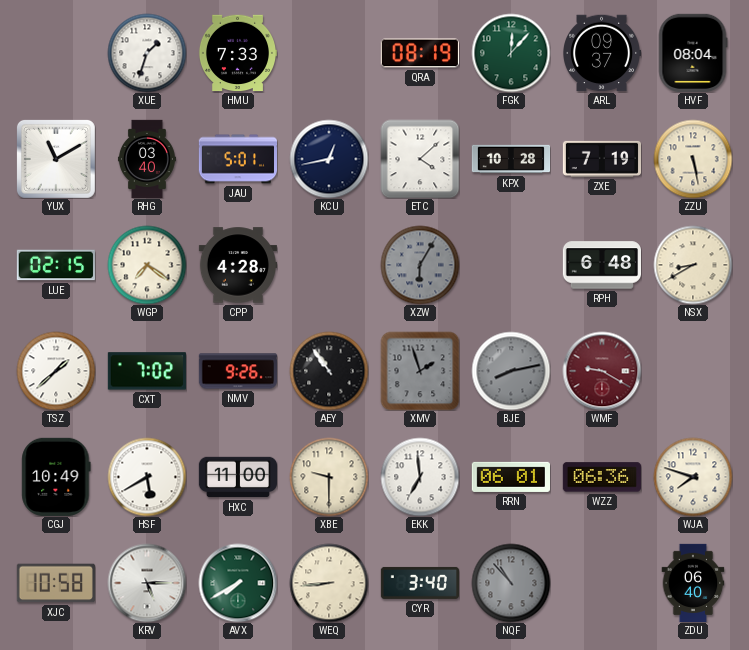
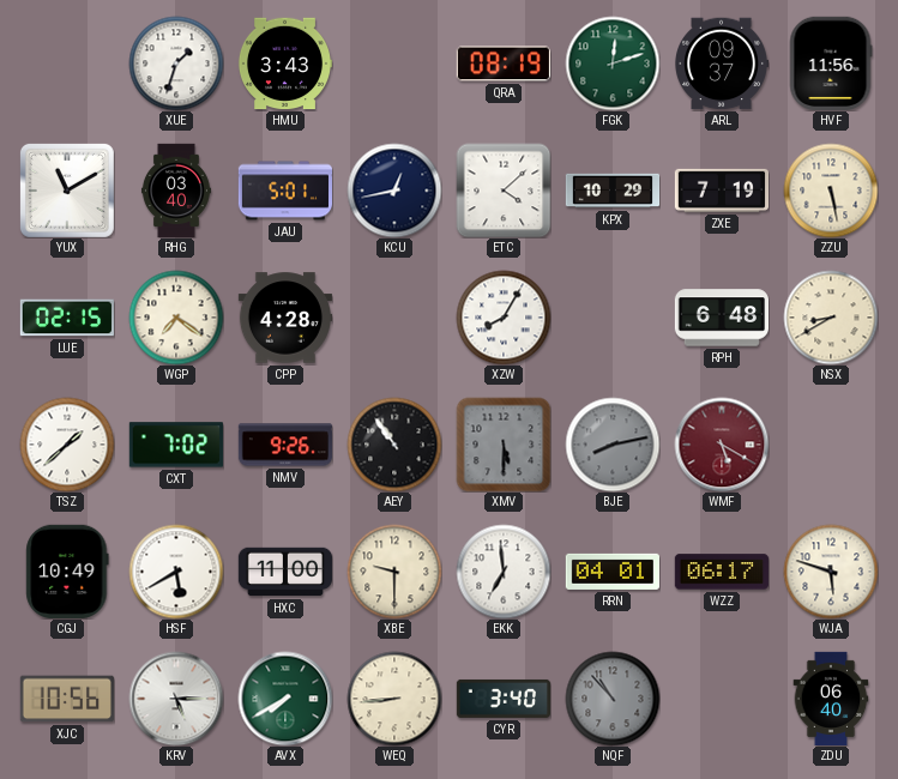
HMU: 7:33 -> 3:43
FGK: 12:07 -> 12:12
HVF: 08:04 -> 11:56
KPX: 10:28 -> 10:29
XZW: 6:05 -> 8:05
XZW dial: grey -> white
XMV: 1:57 -> 5:30
WMF: 9:20 -> 5:20
RRN: 06:01 -> 04:01
WZZ: 06:36 -> 06:17
WJA: 7:48 -> 5:48
XJC: 10:58 -> 10:56
